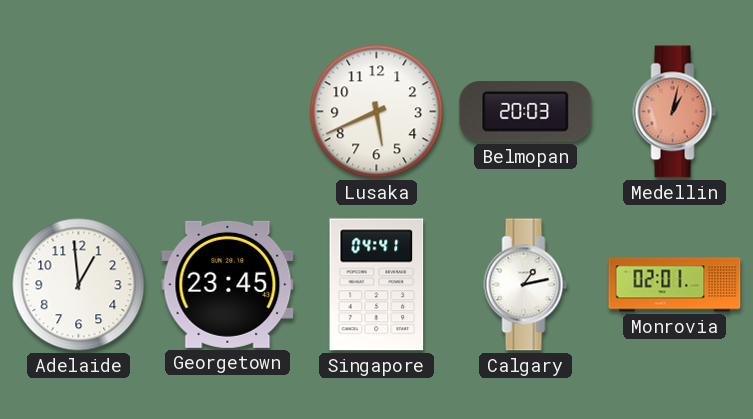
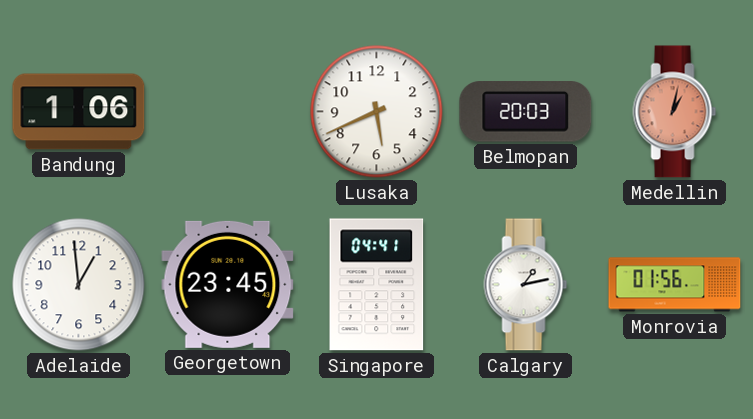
Bandung: none -> 1:06
Monrovia: 02:01 -> 01:56
